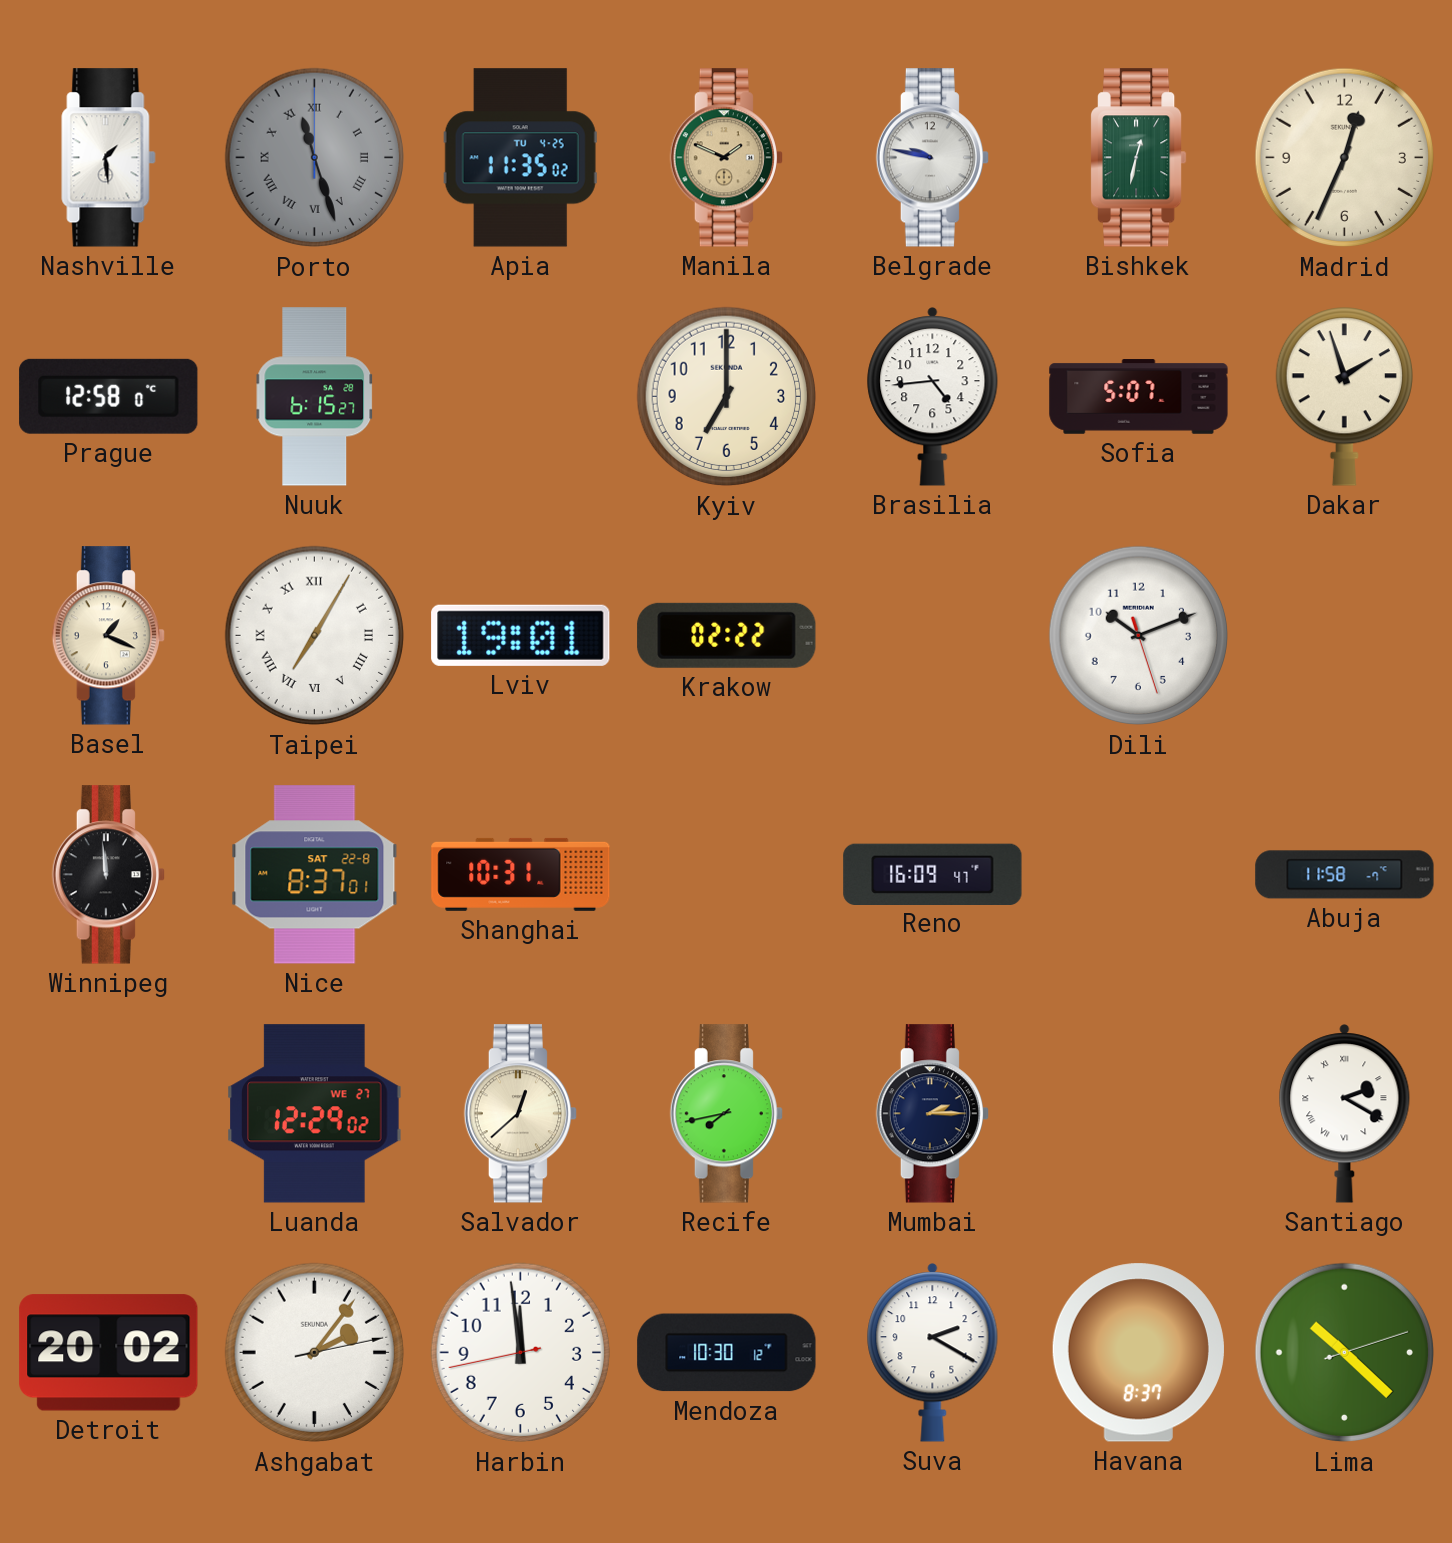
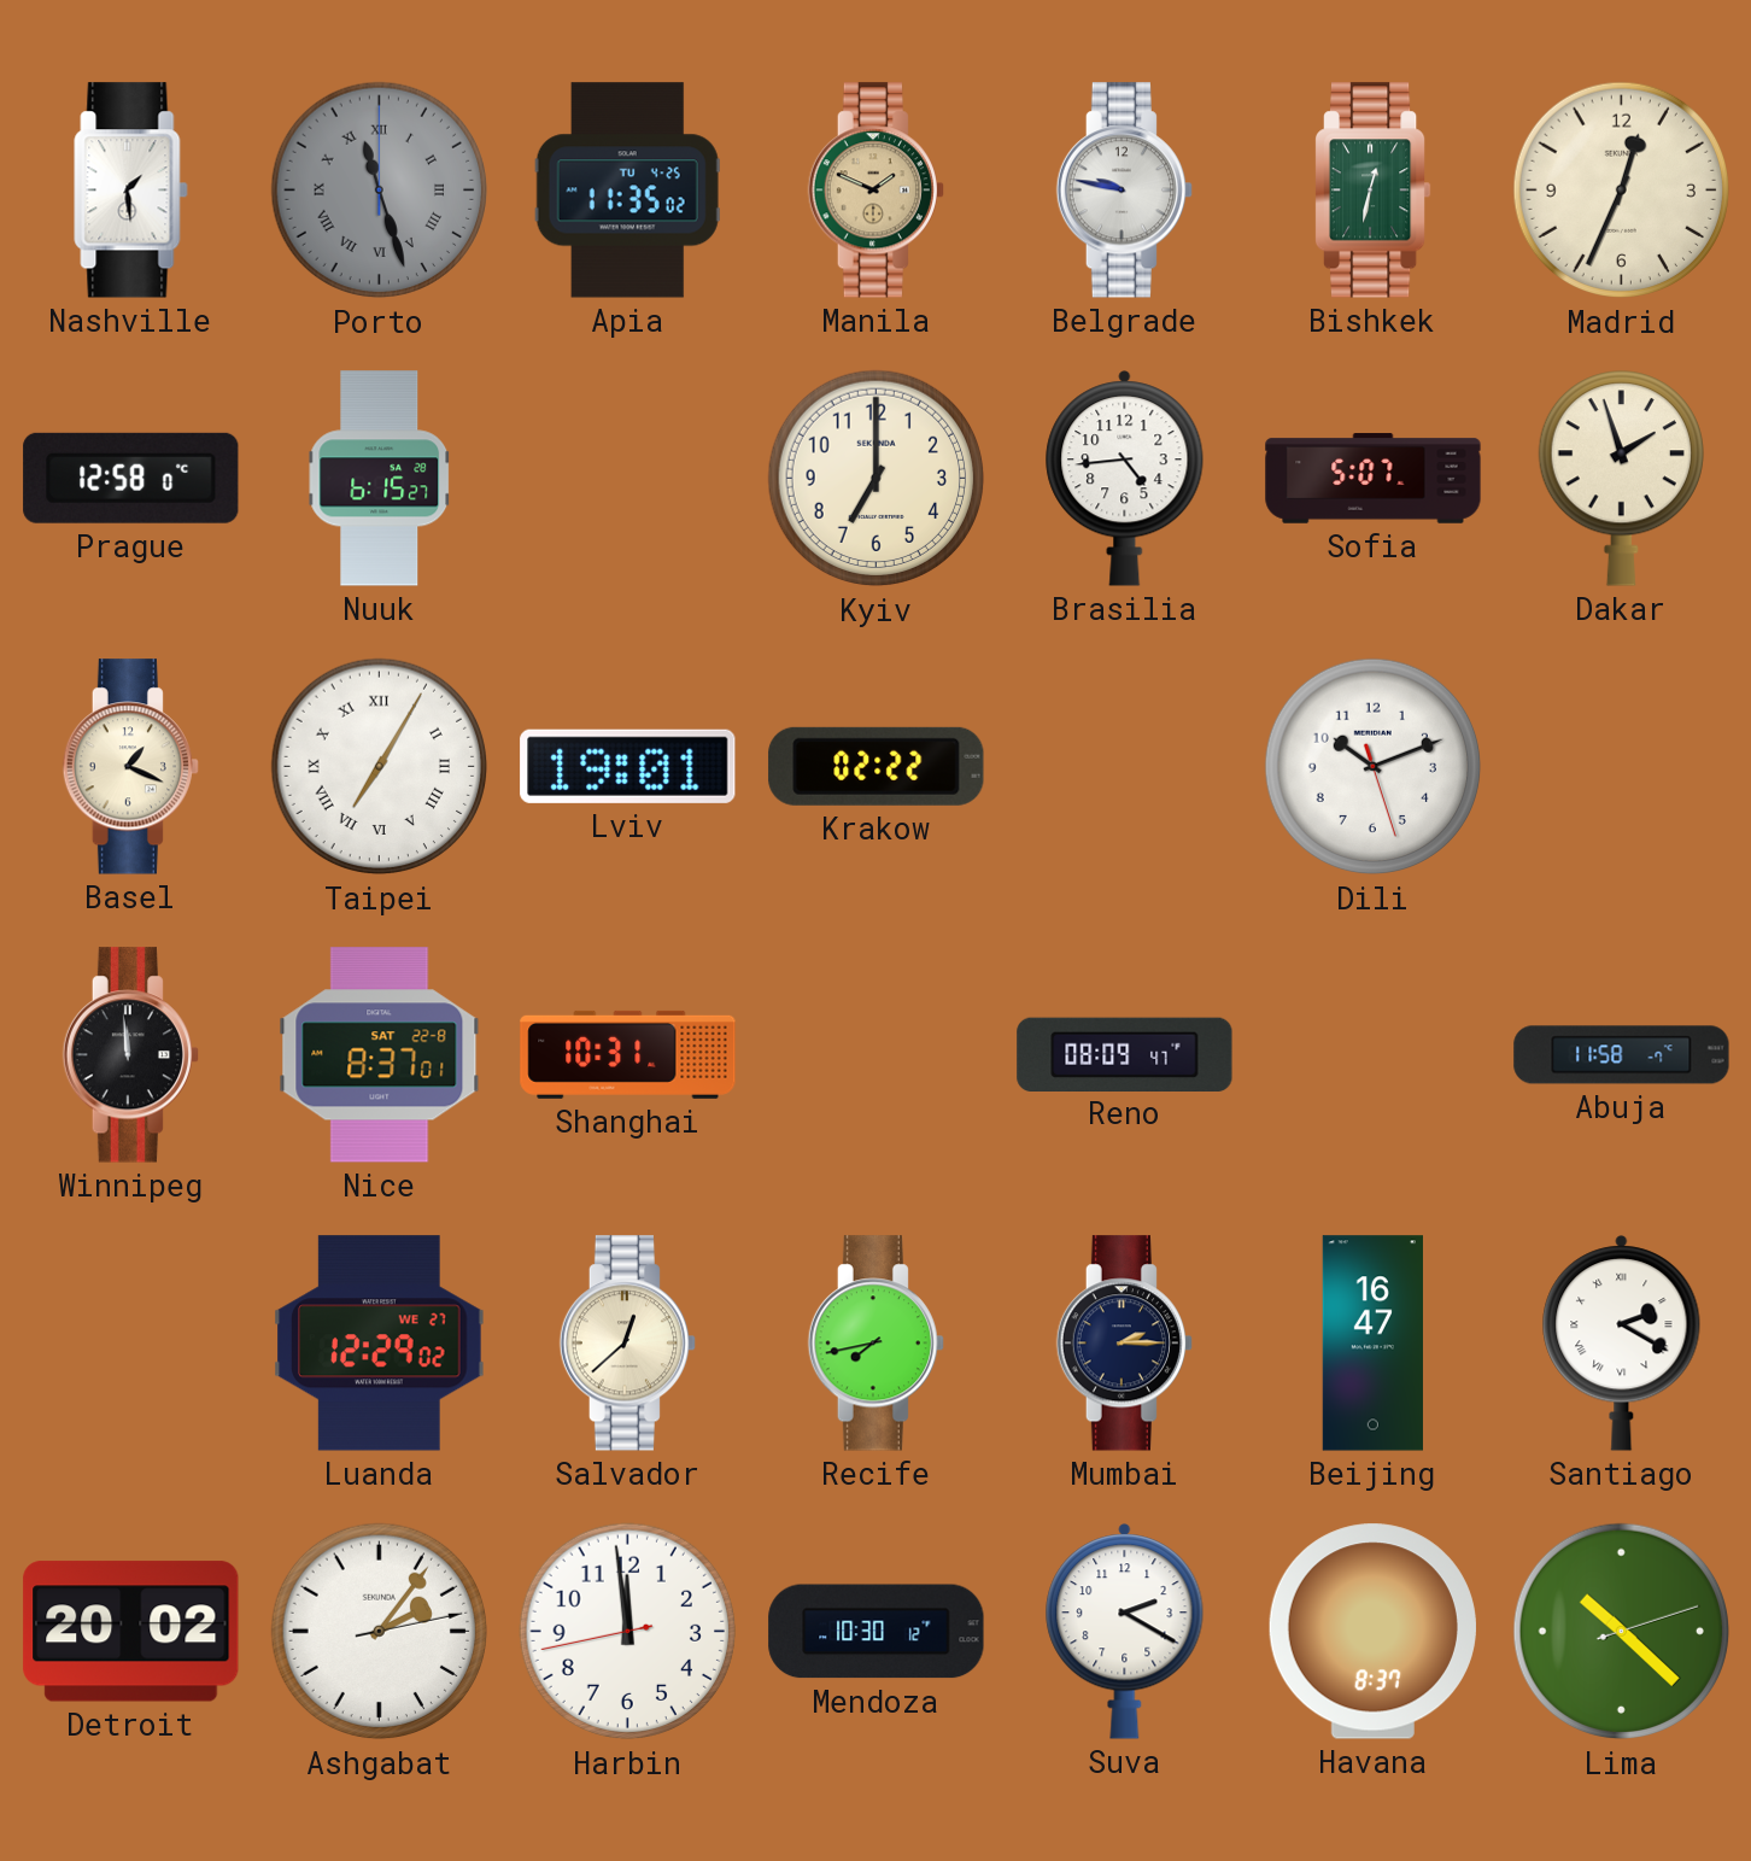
Reno: 16:09 -> 08:09
Beijing: none -> 16:47
